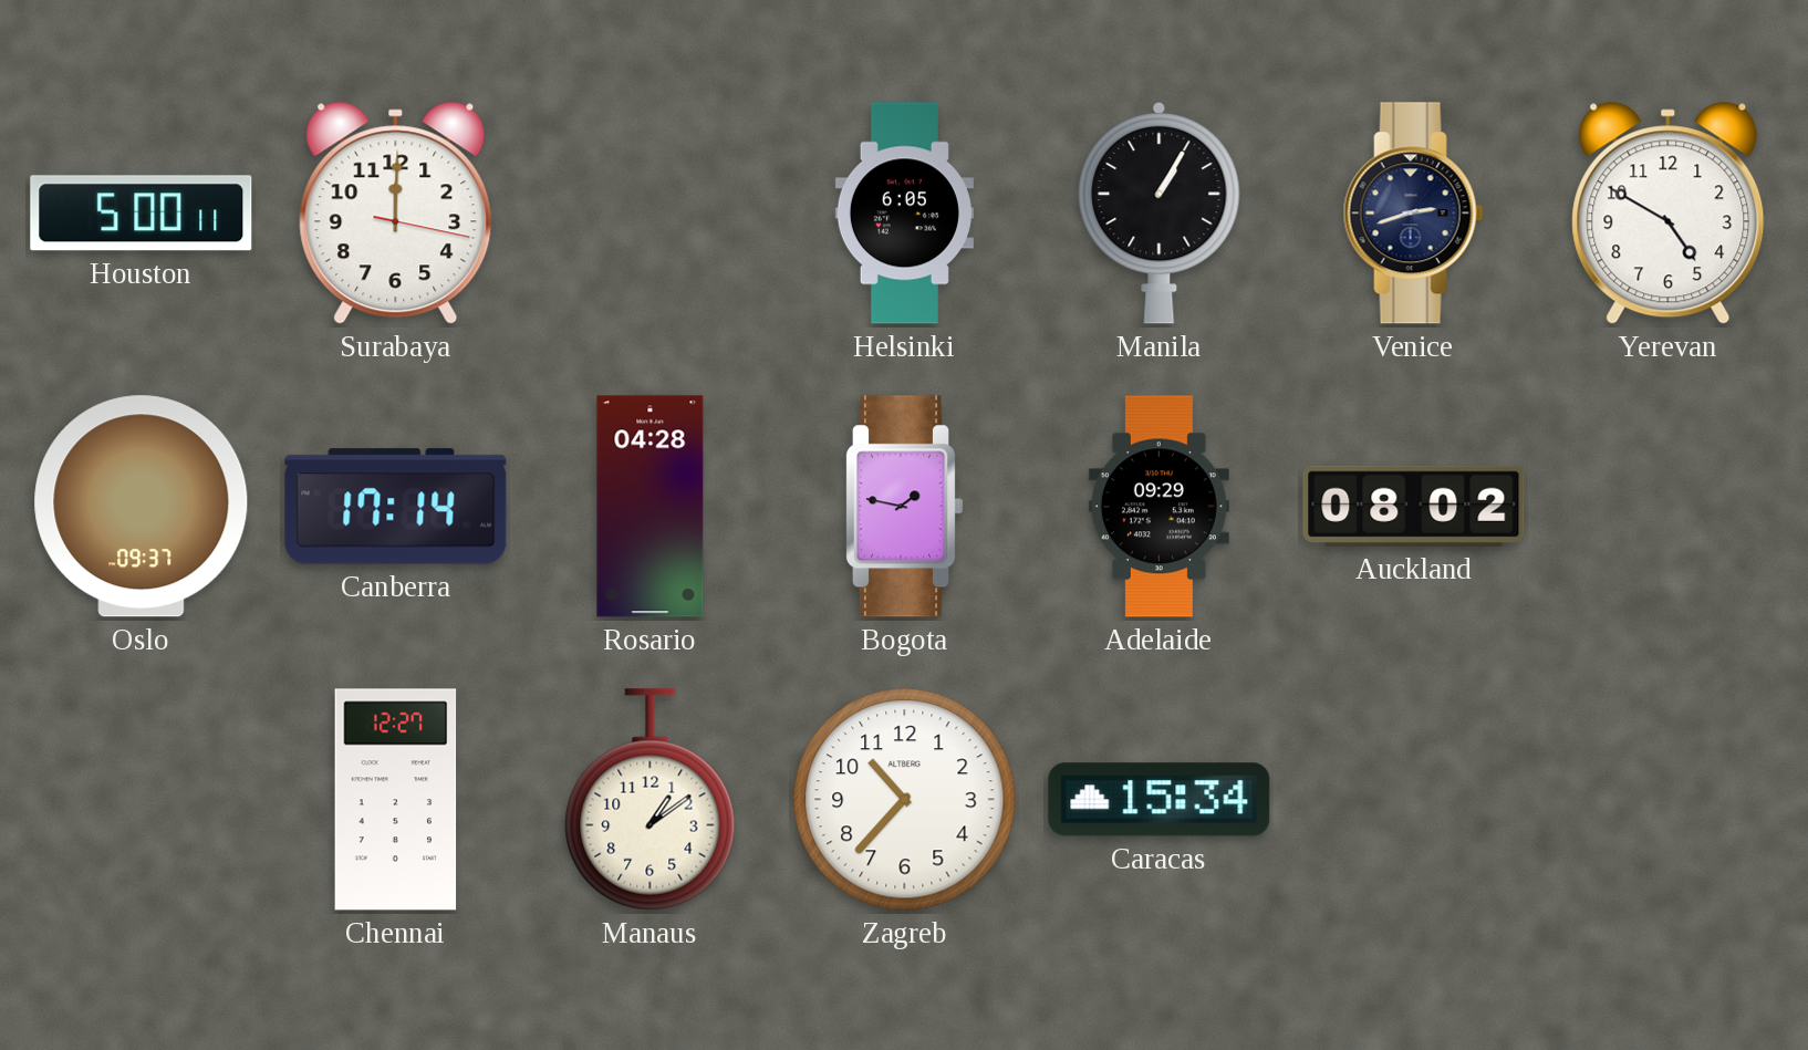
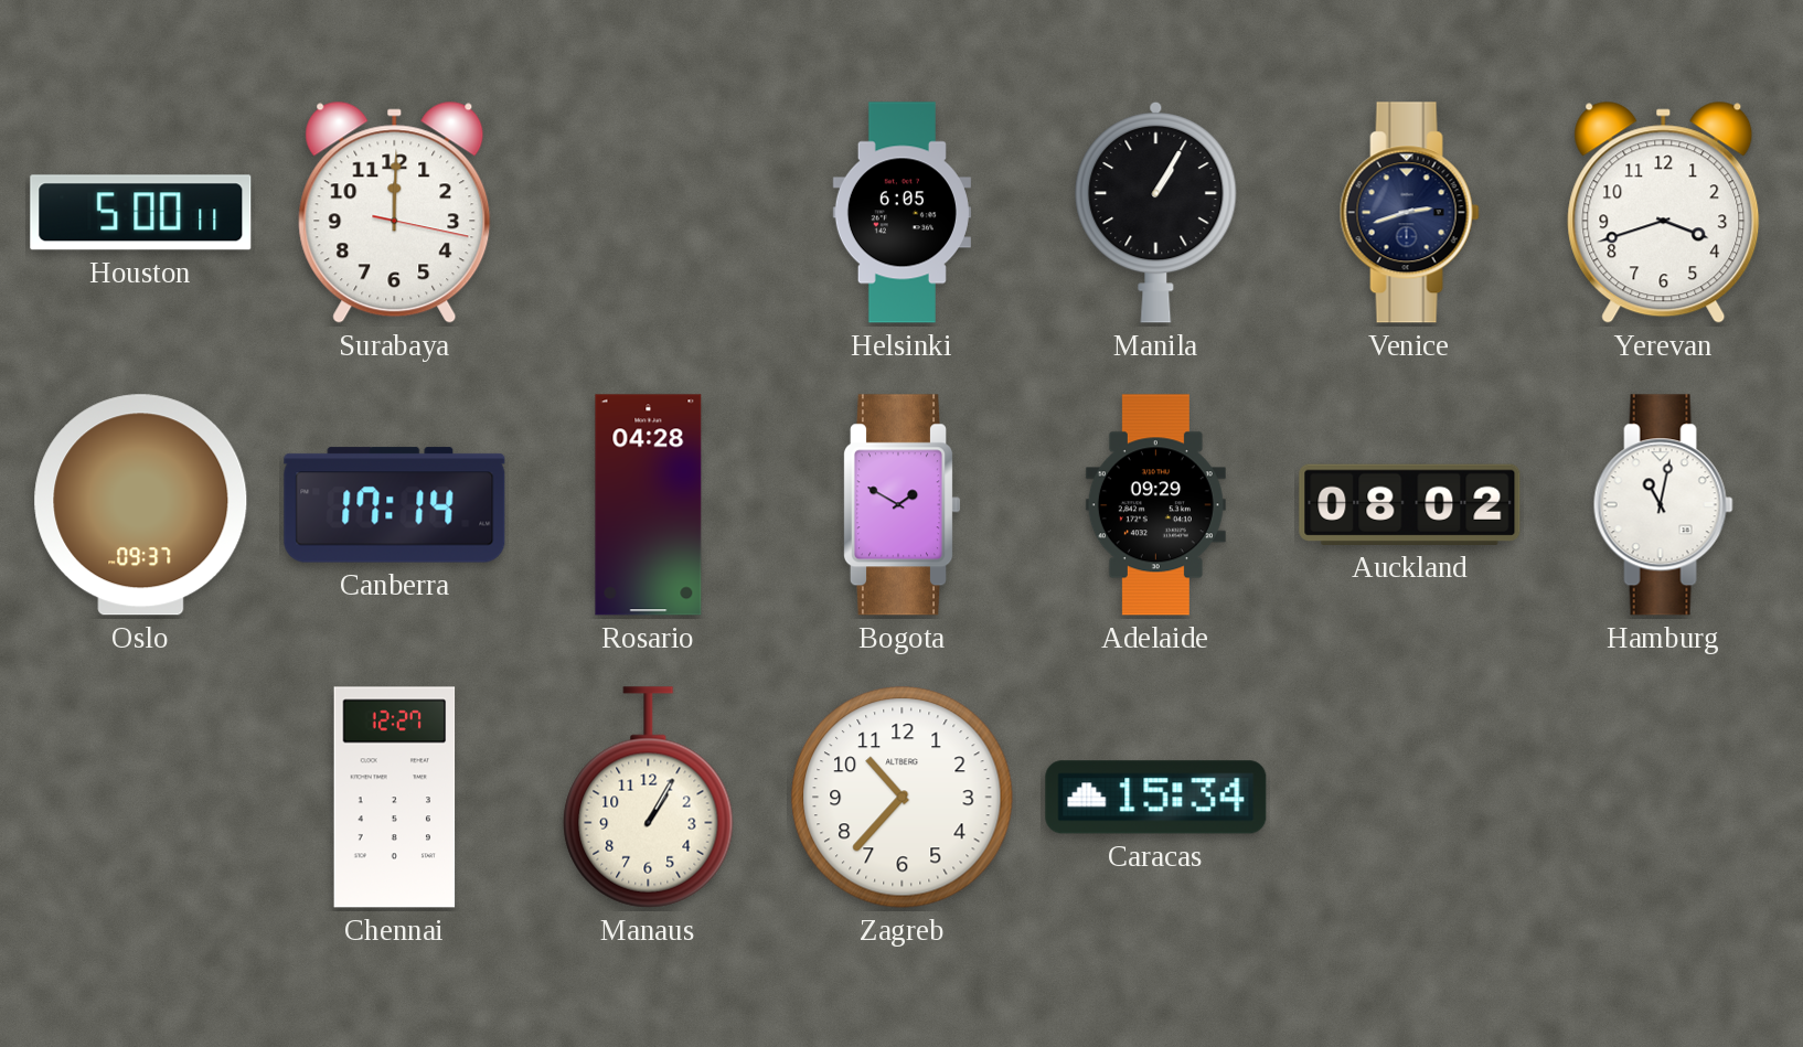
Yerevan: 4:50 -> 3:42
Bogota: 1:47 -> 1:50
Hamburg: none -> 11:02
Manaus: 1:09 -> 1:05
